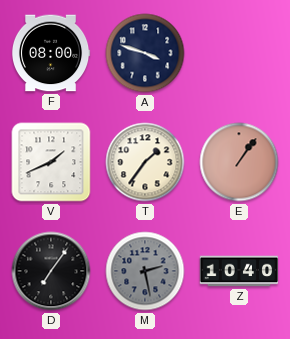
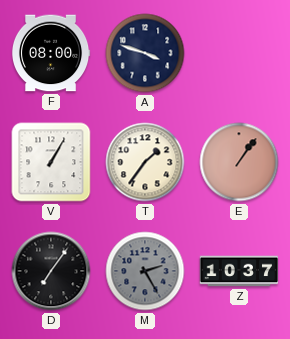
V: 1:41 -> 1:05
M: 2:28 -> 2:25
Z: 10:40 -> 10:37
